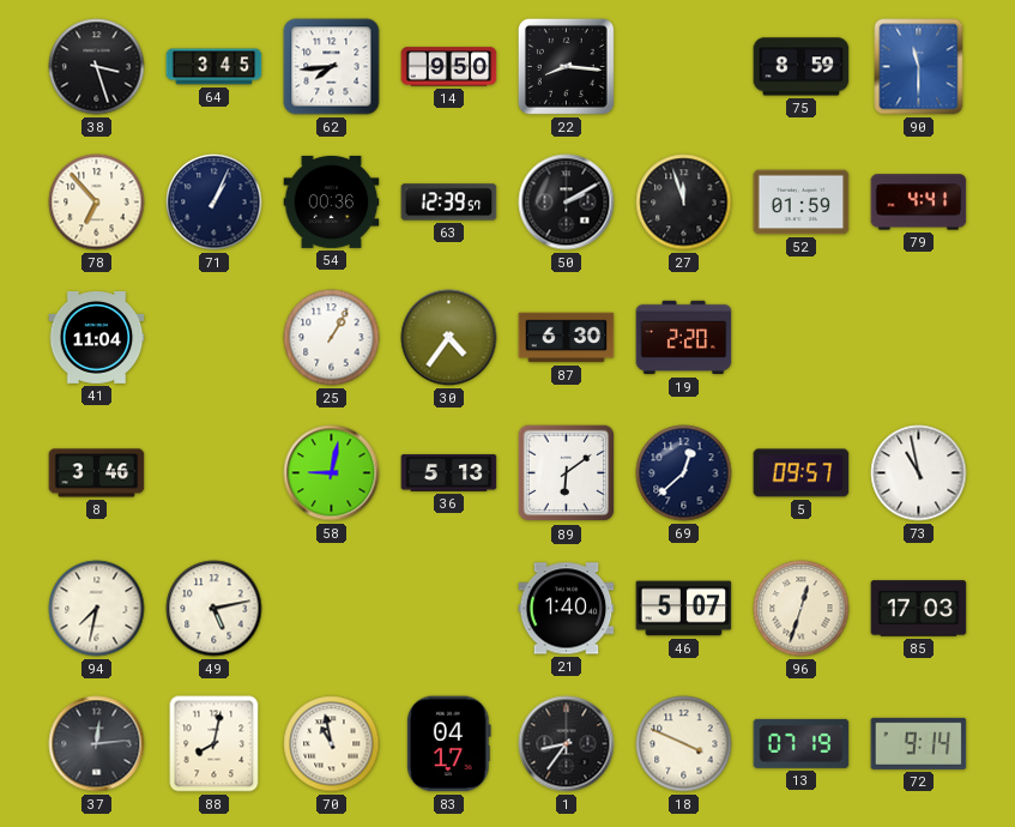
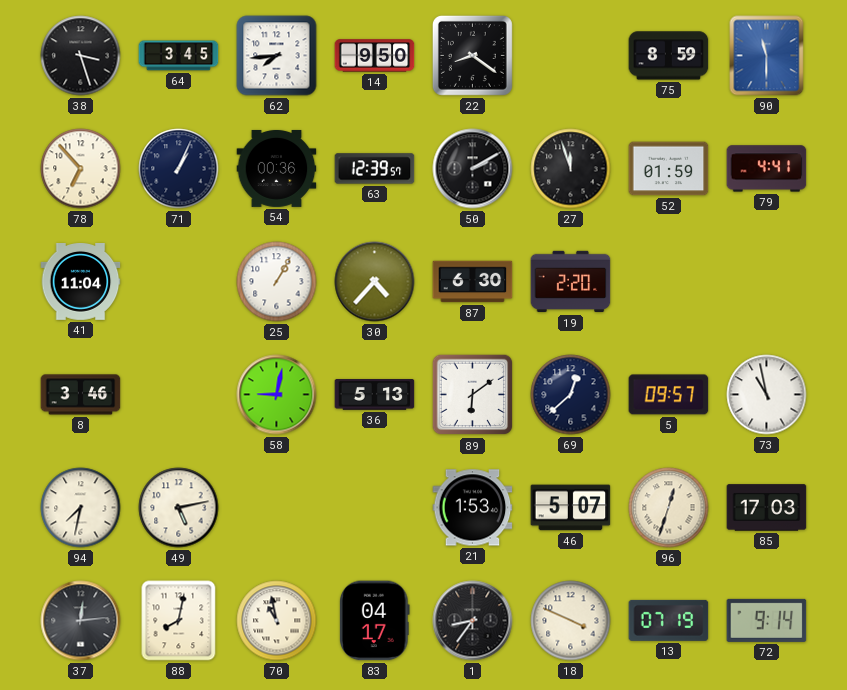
22: 8:16 -> 8:21
30: 4:36 -> 4:37
21: 1:40 -> 1:53
